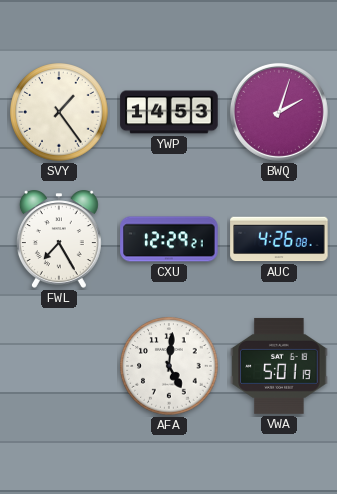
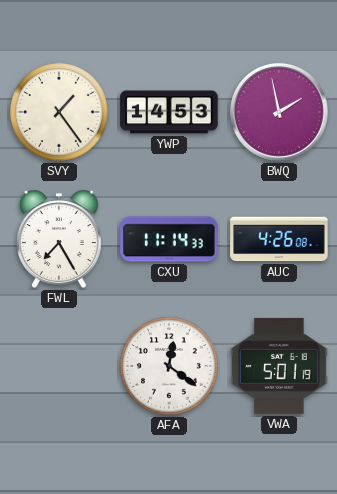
BWQ: 2:03 -> 1:58
CXU: 12:29 -> 11:14
AFA: 5:01 -> 12:21
